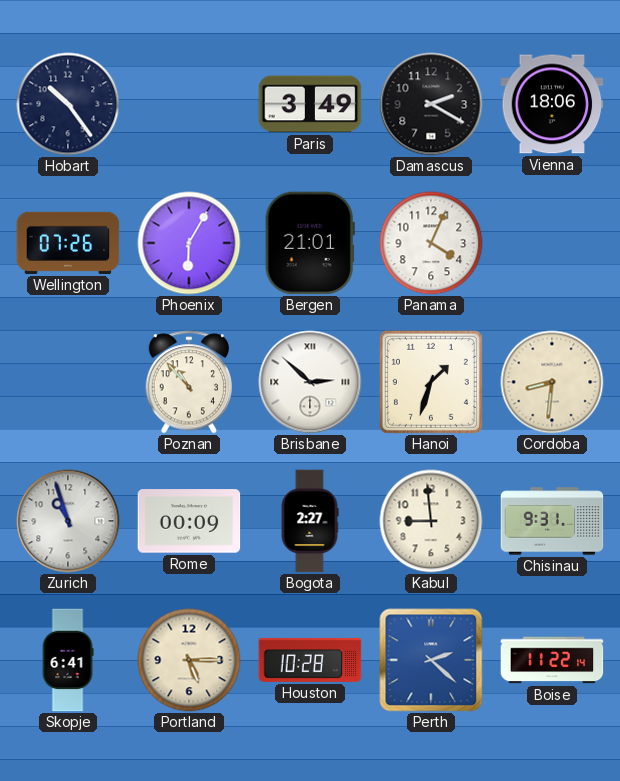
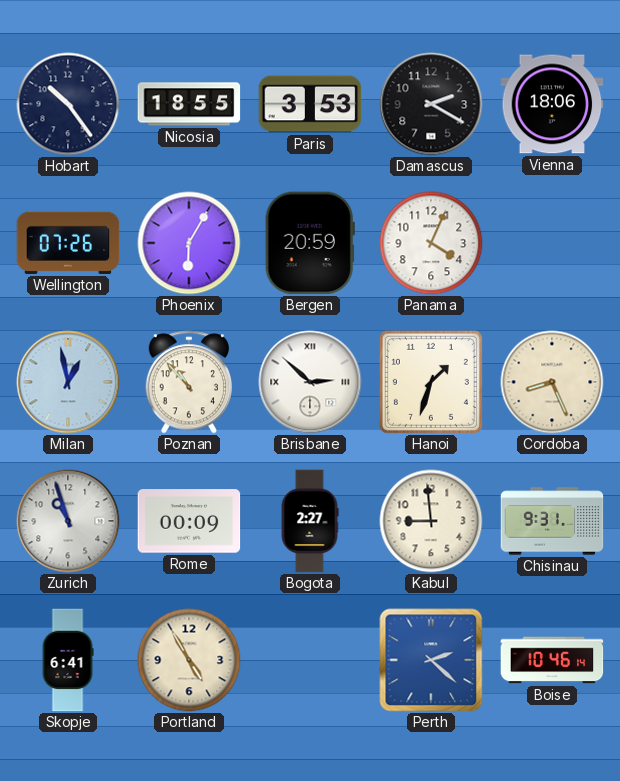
Nicosia: none -> 18:55
Paris: 3:49 -> 3:53
Bergen: 21:01 -> 20:59
Milan: none -> 12:58
Cordoba: 8:31 -> 8:26
Portland: 5:15 -> 4:55
Houston: 10:28 -> none
Boise: 11:22 -> 10:46
